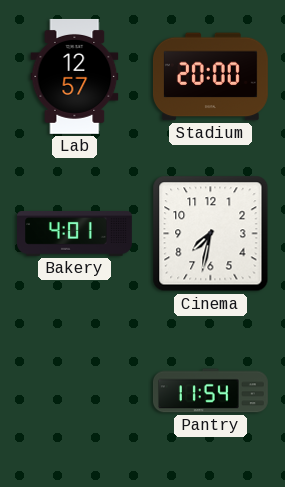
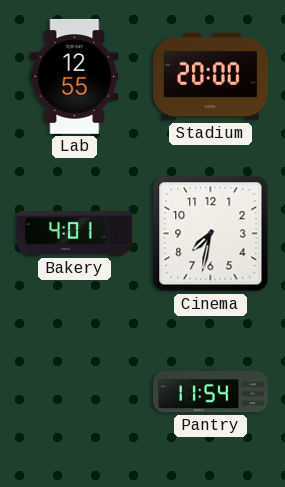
Lab: 12:57 -> 12:55
